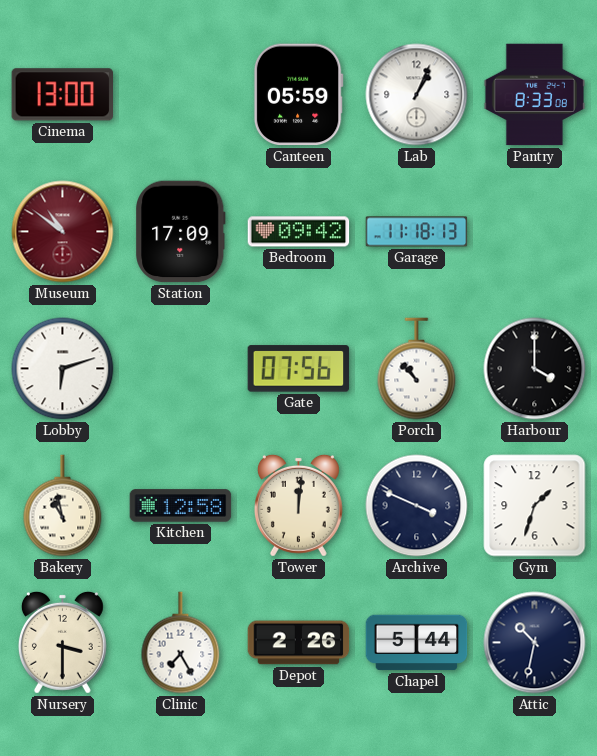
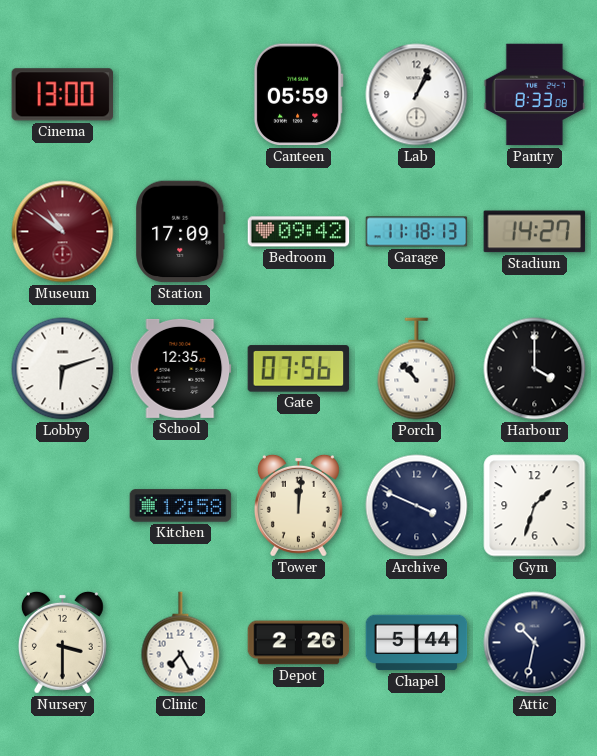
Stadium: none -> 14:27
School: none -> 12:35
Bakery: 10:58 -> none
